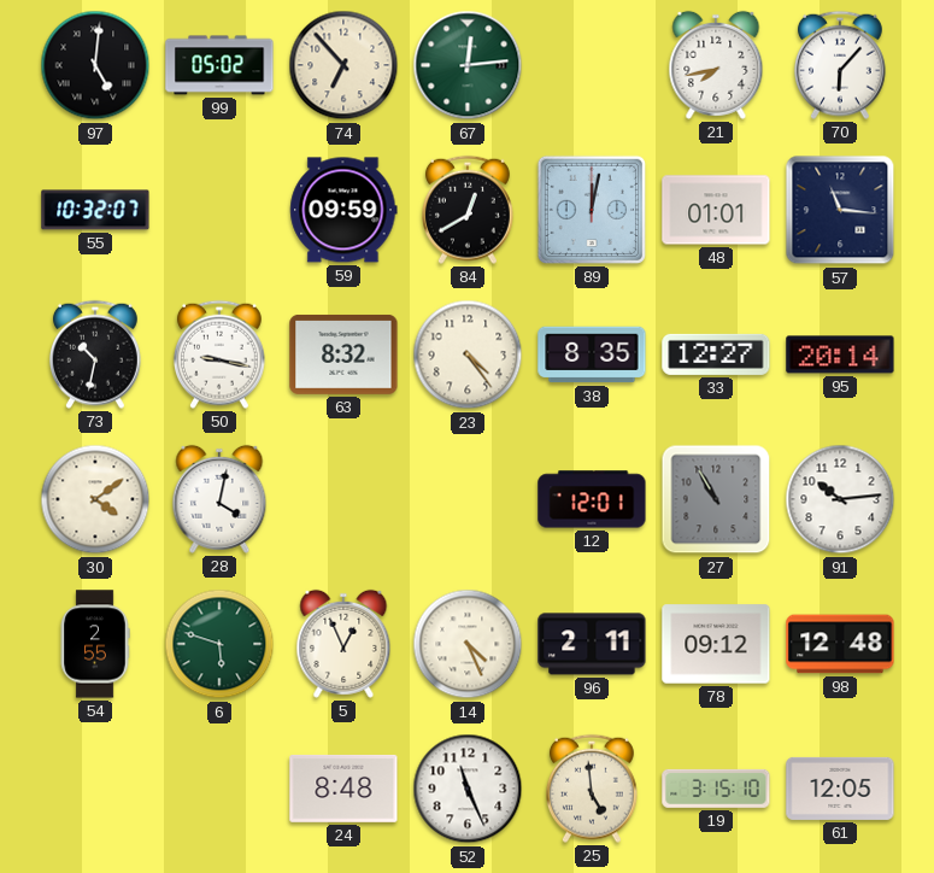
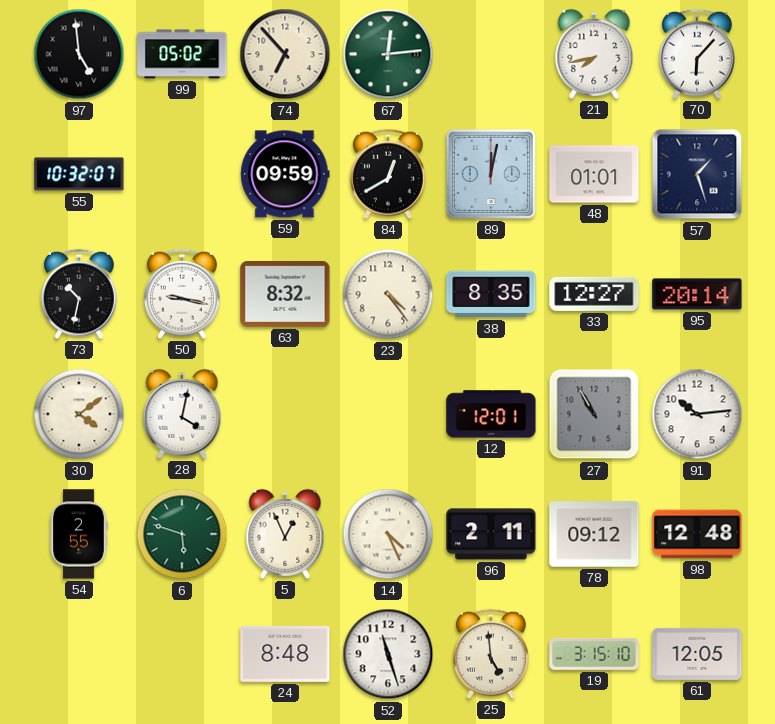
97: 5:01 -> 4:59
57: 11:16 -> 1:27
52: 11:26 -> 11:27
